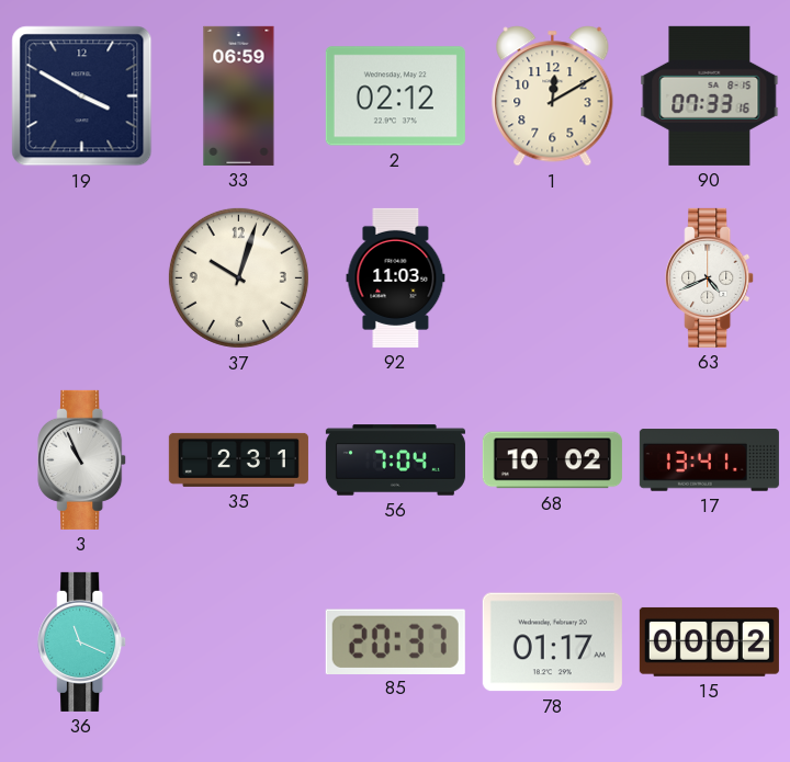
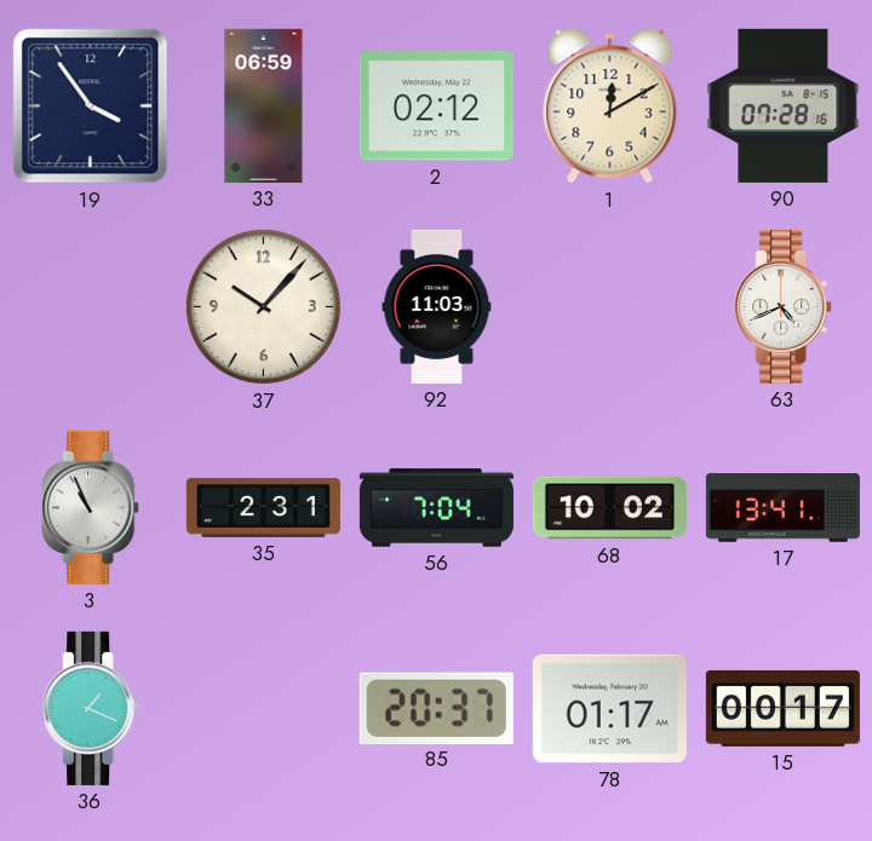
19: 3:50 -> 3:54
90: 07:33 -> 07:28
37: 10:03 -> 10:07
36: 11:19 -> 1:19
15: 00:02 -> 00:17
